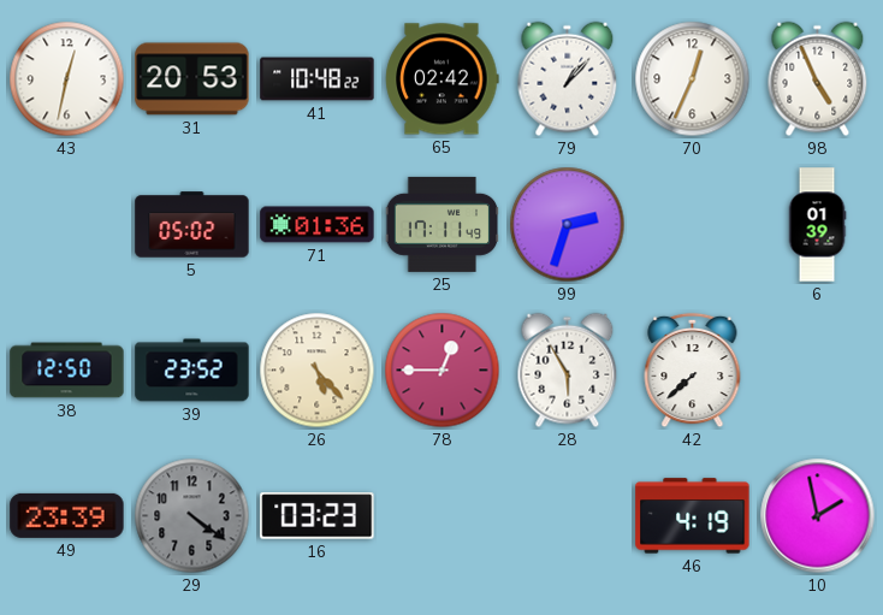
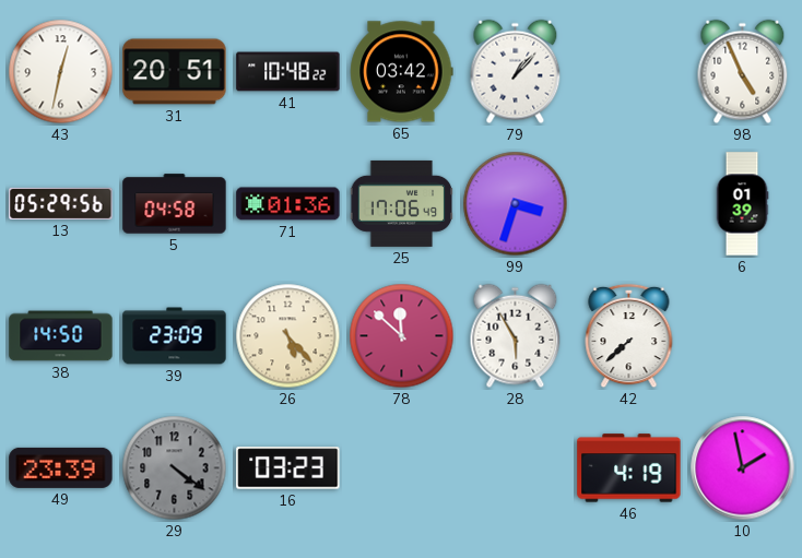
31: 20:53 -> 20:51
65: 02:42 -> 03:42
70: 12:34 -> none
13: none -> 05:29
5: 05:02 -> 04:58
25: 17:11 -> 17:06
99: 2:33 -> 3:33
38: 12:50 -> 14:50
39: 23:52 -> 23:09
78: 12:45 -> 11:52
